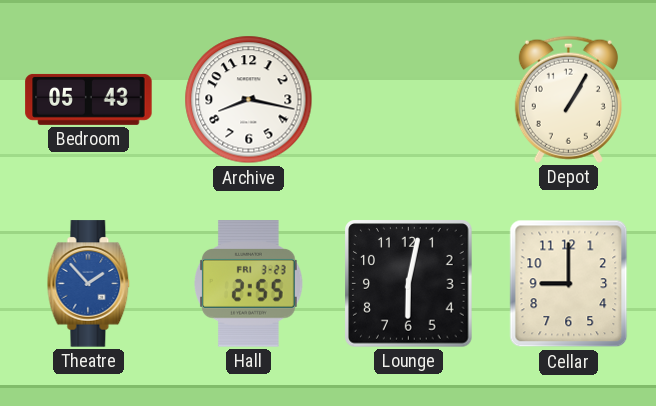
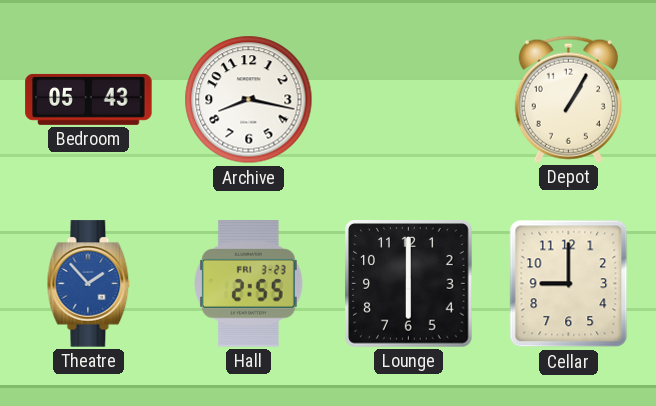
Lounge: 6:02 -> 6:00
